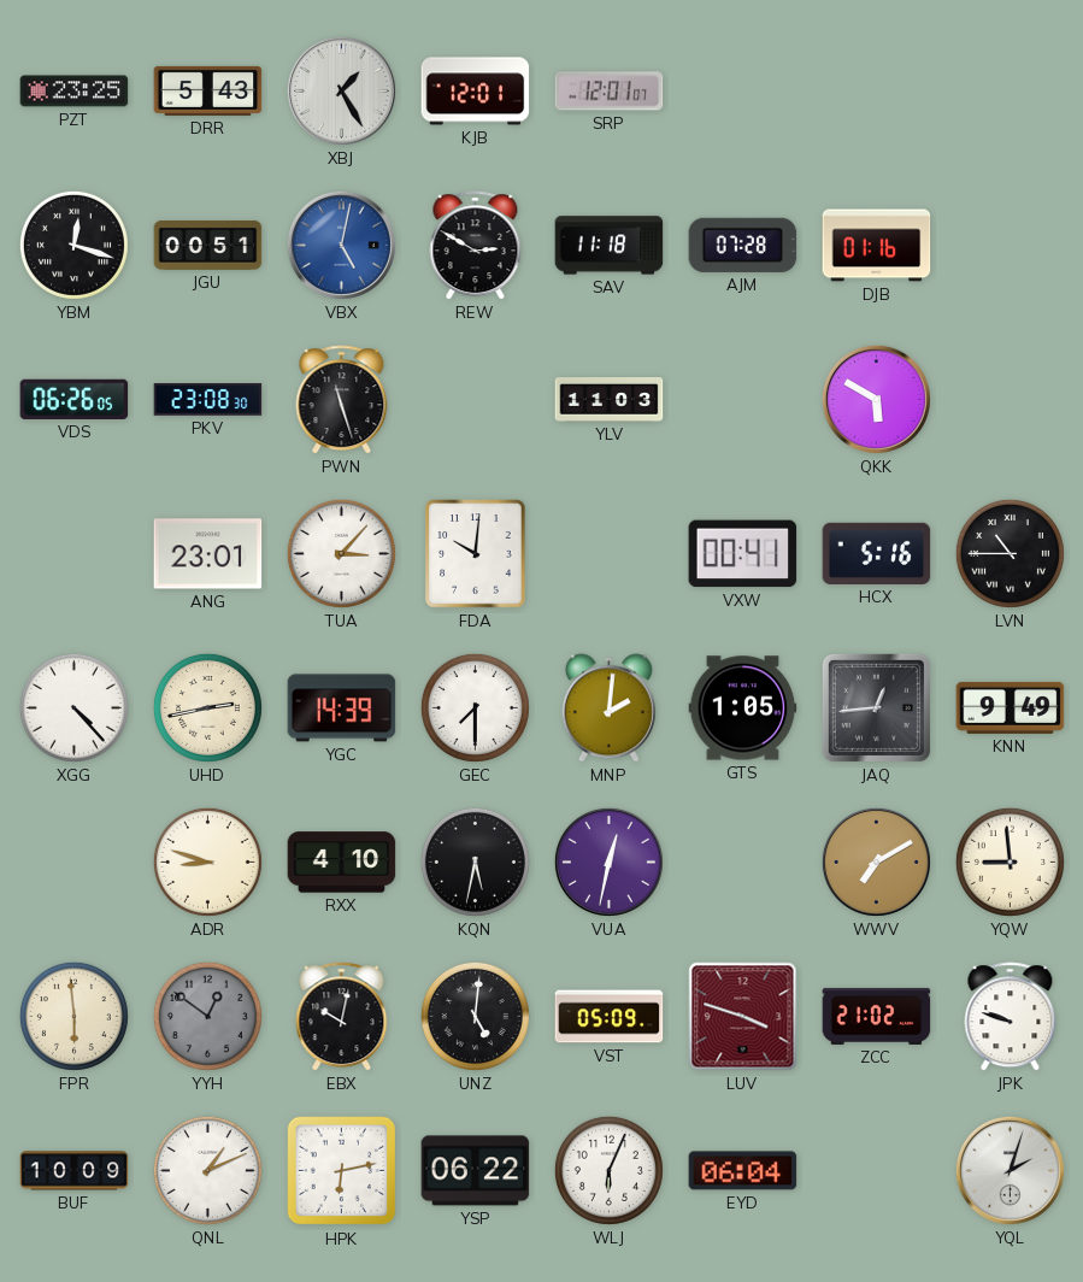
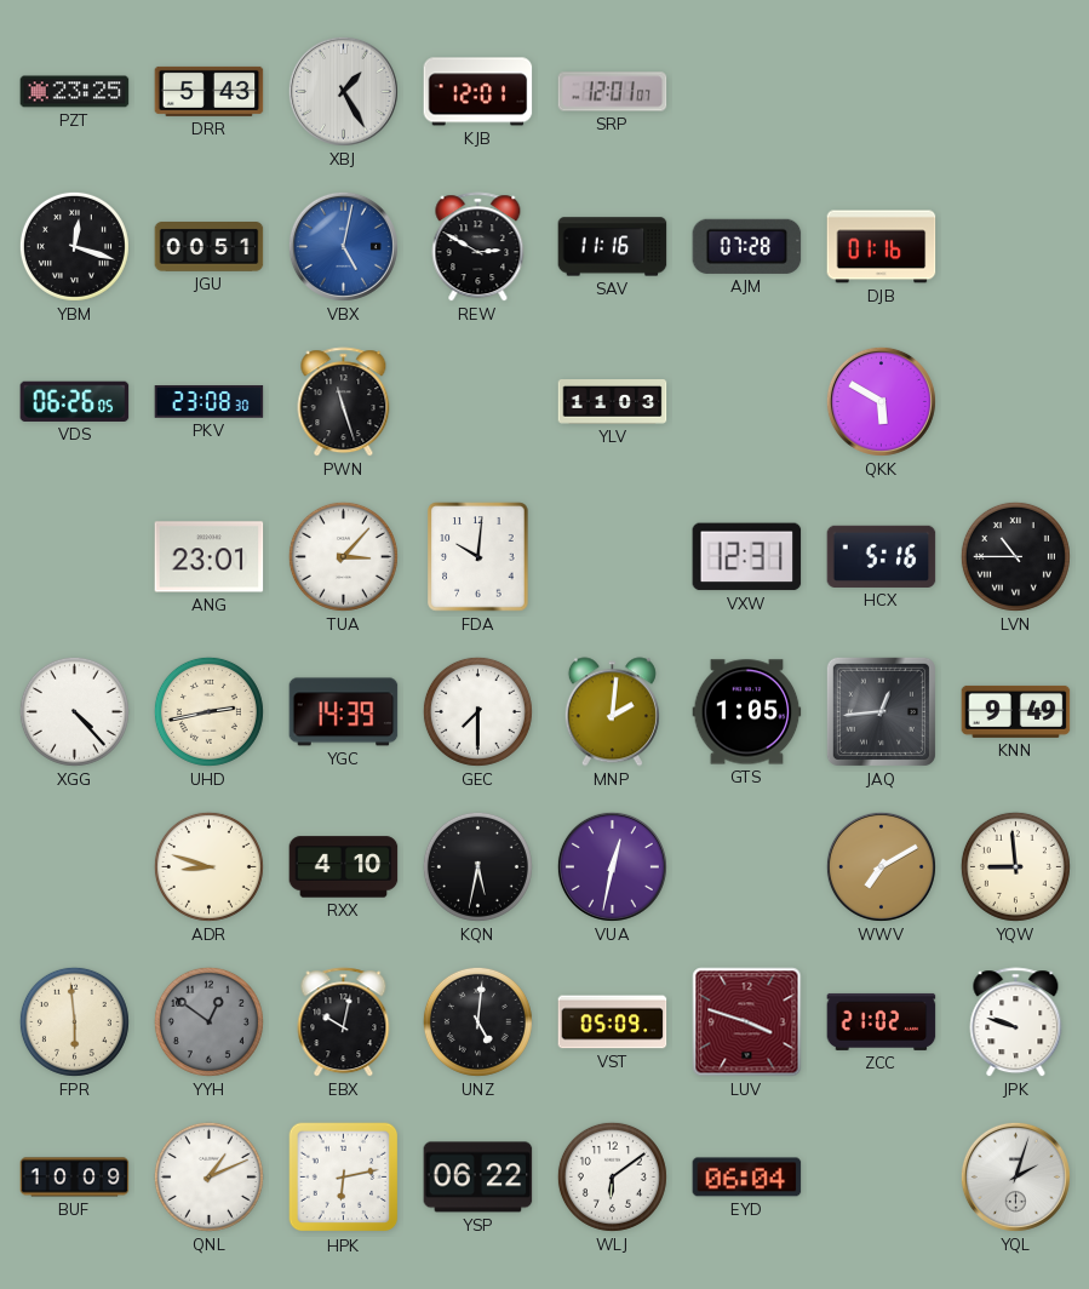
SAV: 11:18 -> 11:16
VXW: 00:41 -> 12:31
WLJ: 6:04 -> 6:09
